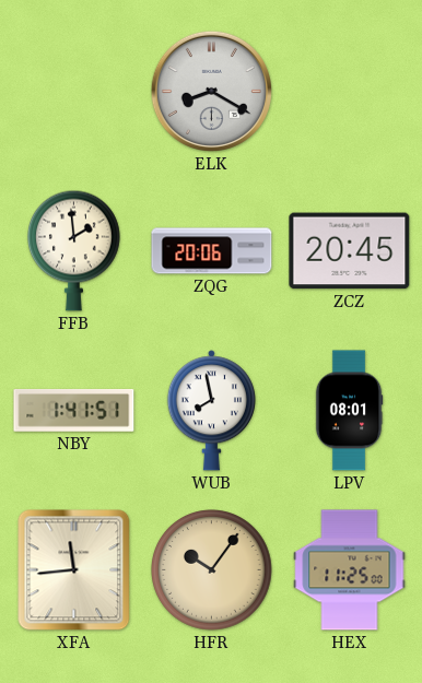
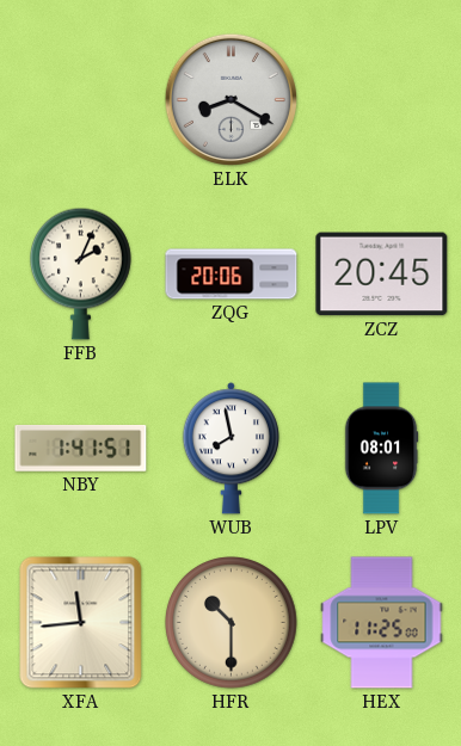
FFB: 1:59 -> 2:04
HFR: 10:06 -> 10:30
